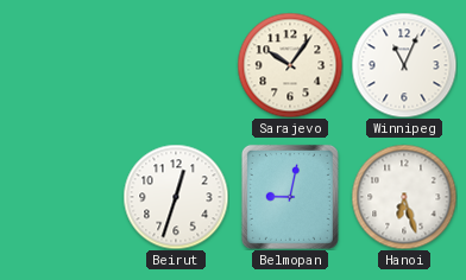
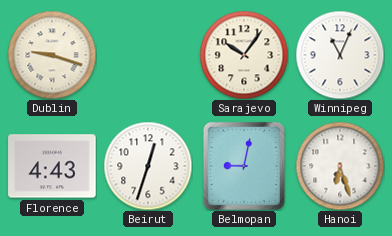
Dublin: none -> 9:18
Florence: none -> 4:43
